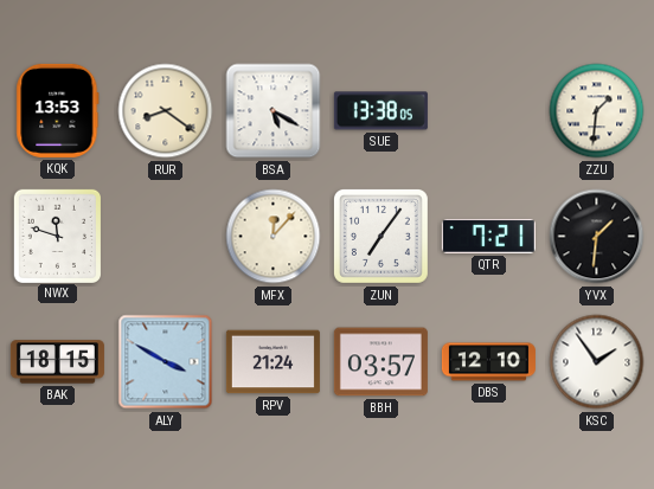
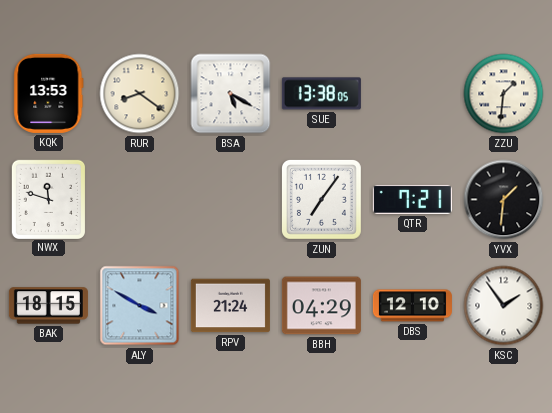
MFX: 12:07 -> none
BBH: 03:57 -> 04:29
